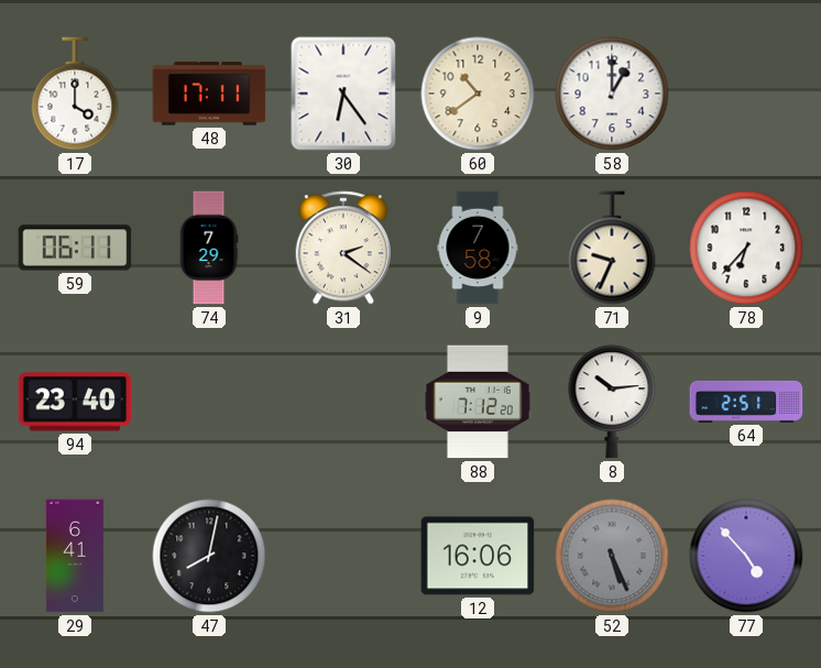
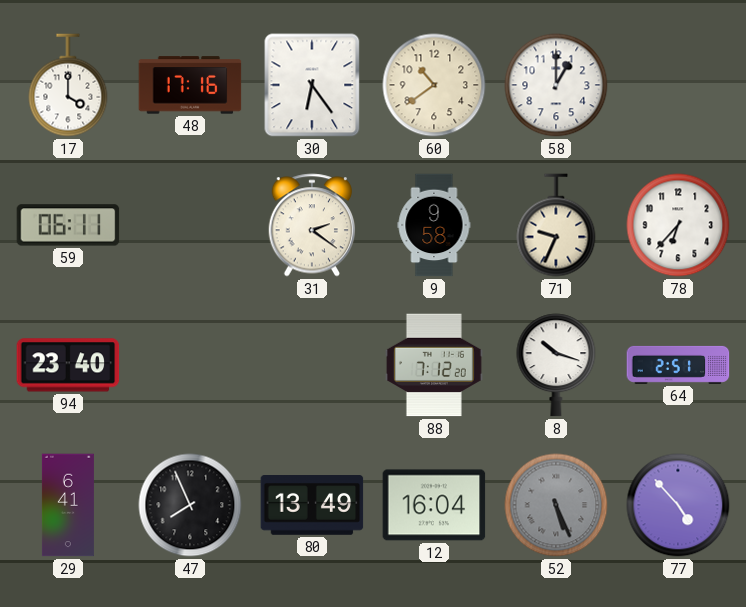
48: 17:11 -> 17:16
74: 7:29 -> none
9: 7:58 -> 9:58
8: 10:14 -> 10:18
47: 8:02 -> 7:56
80: none -> 13:49
12: 16:06 -> 16:04
